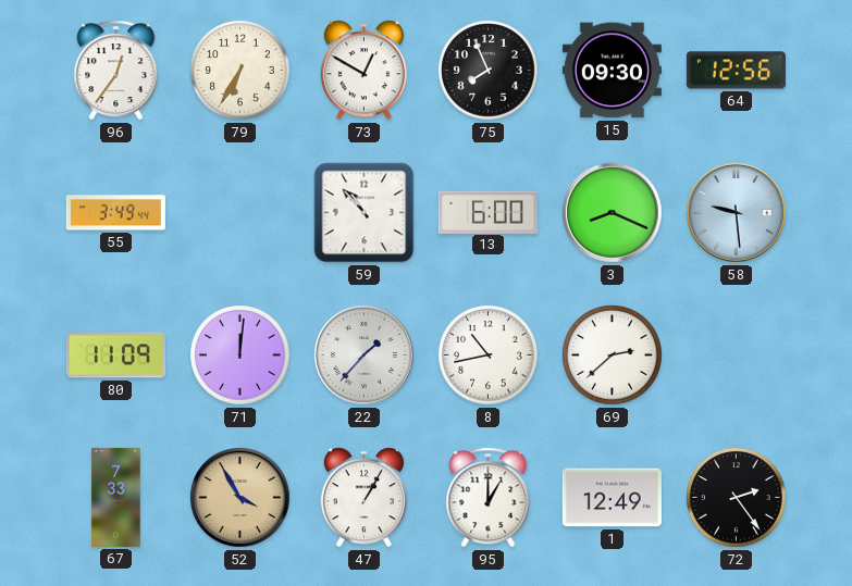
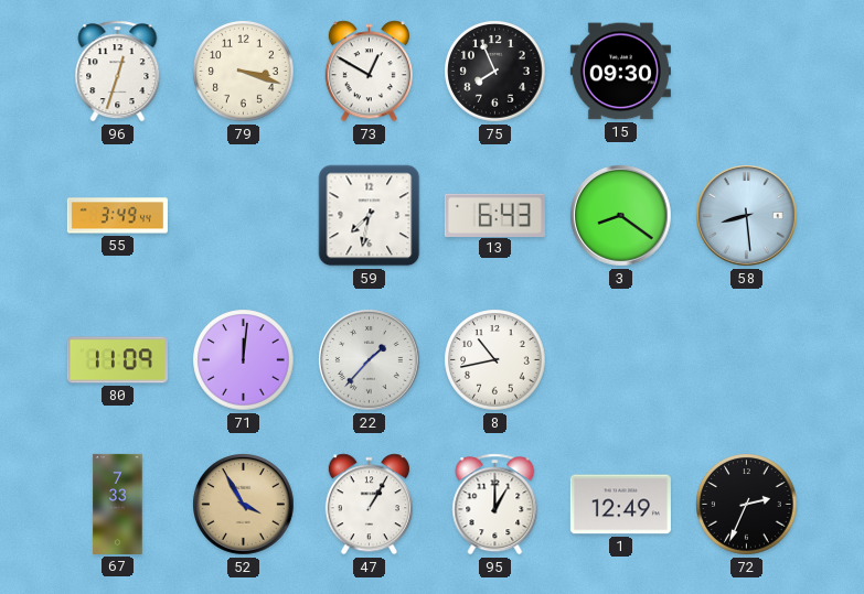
96: 12:36 -> 12:33
79: 6:35 -> 3:18
64: 12:56 -> none
59: 10:53 -> 7:32
13: 6:00 -> 6:43
3: 8:19 -> 8:21
58: 9:29 -> 8:29
69: 2:38 -> none
72: 2:24 -> 2:34
